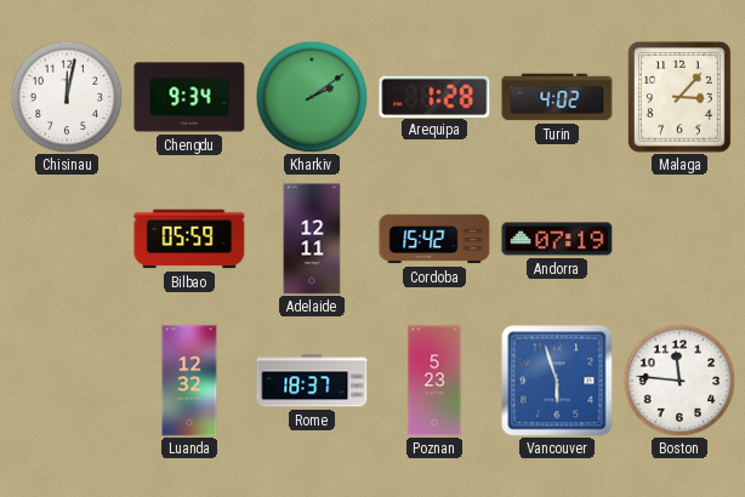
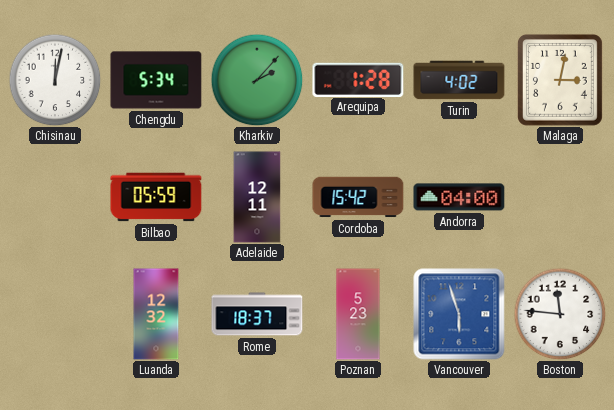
Chengdu: 9:34 -> 5:34
Kharkiv: 2:09 -> 2:07
Malaga: 3:07 -> 3:02
Andorra: 07:19 -> 04:00
